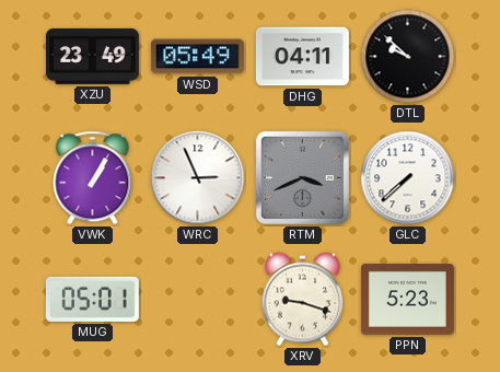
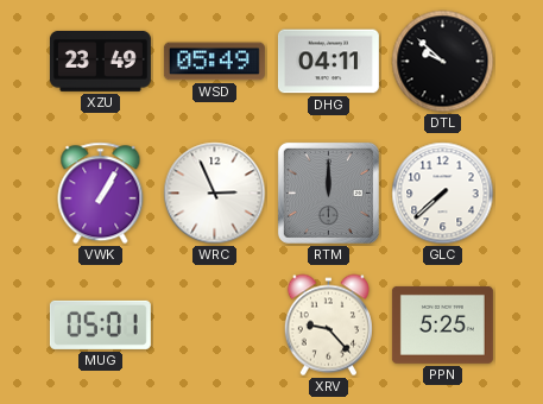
RTM: 3:41 -> 12:00
XRV: 9:18 -> 9:23
PPN: 5:23 -> 5:25
